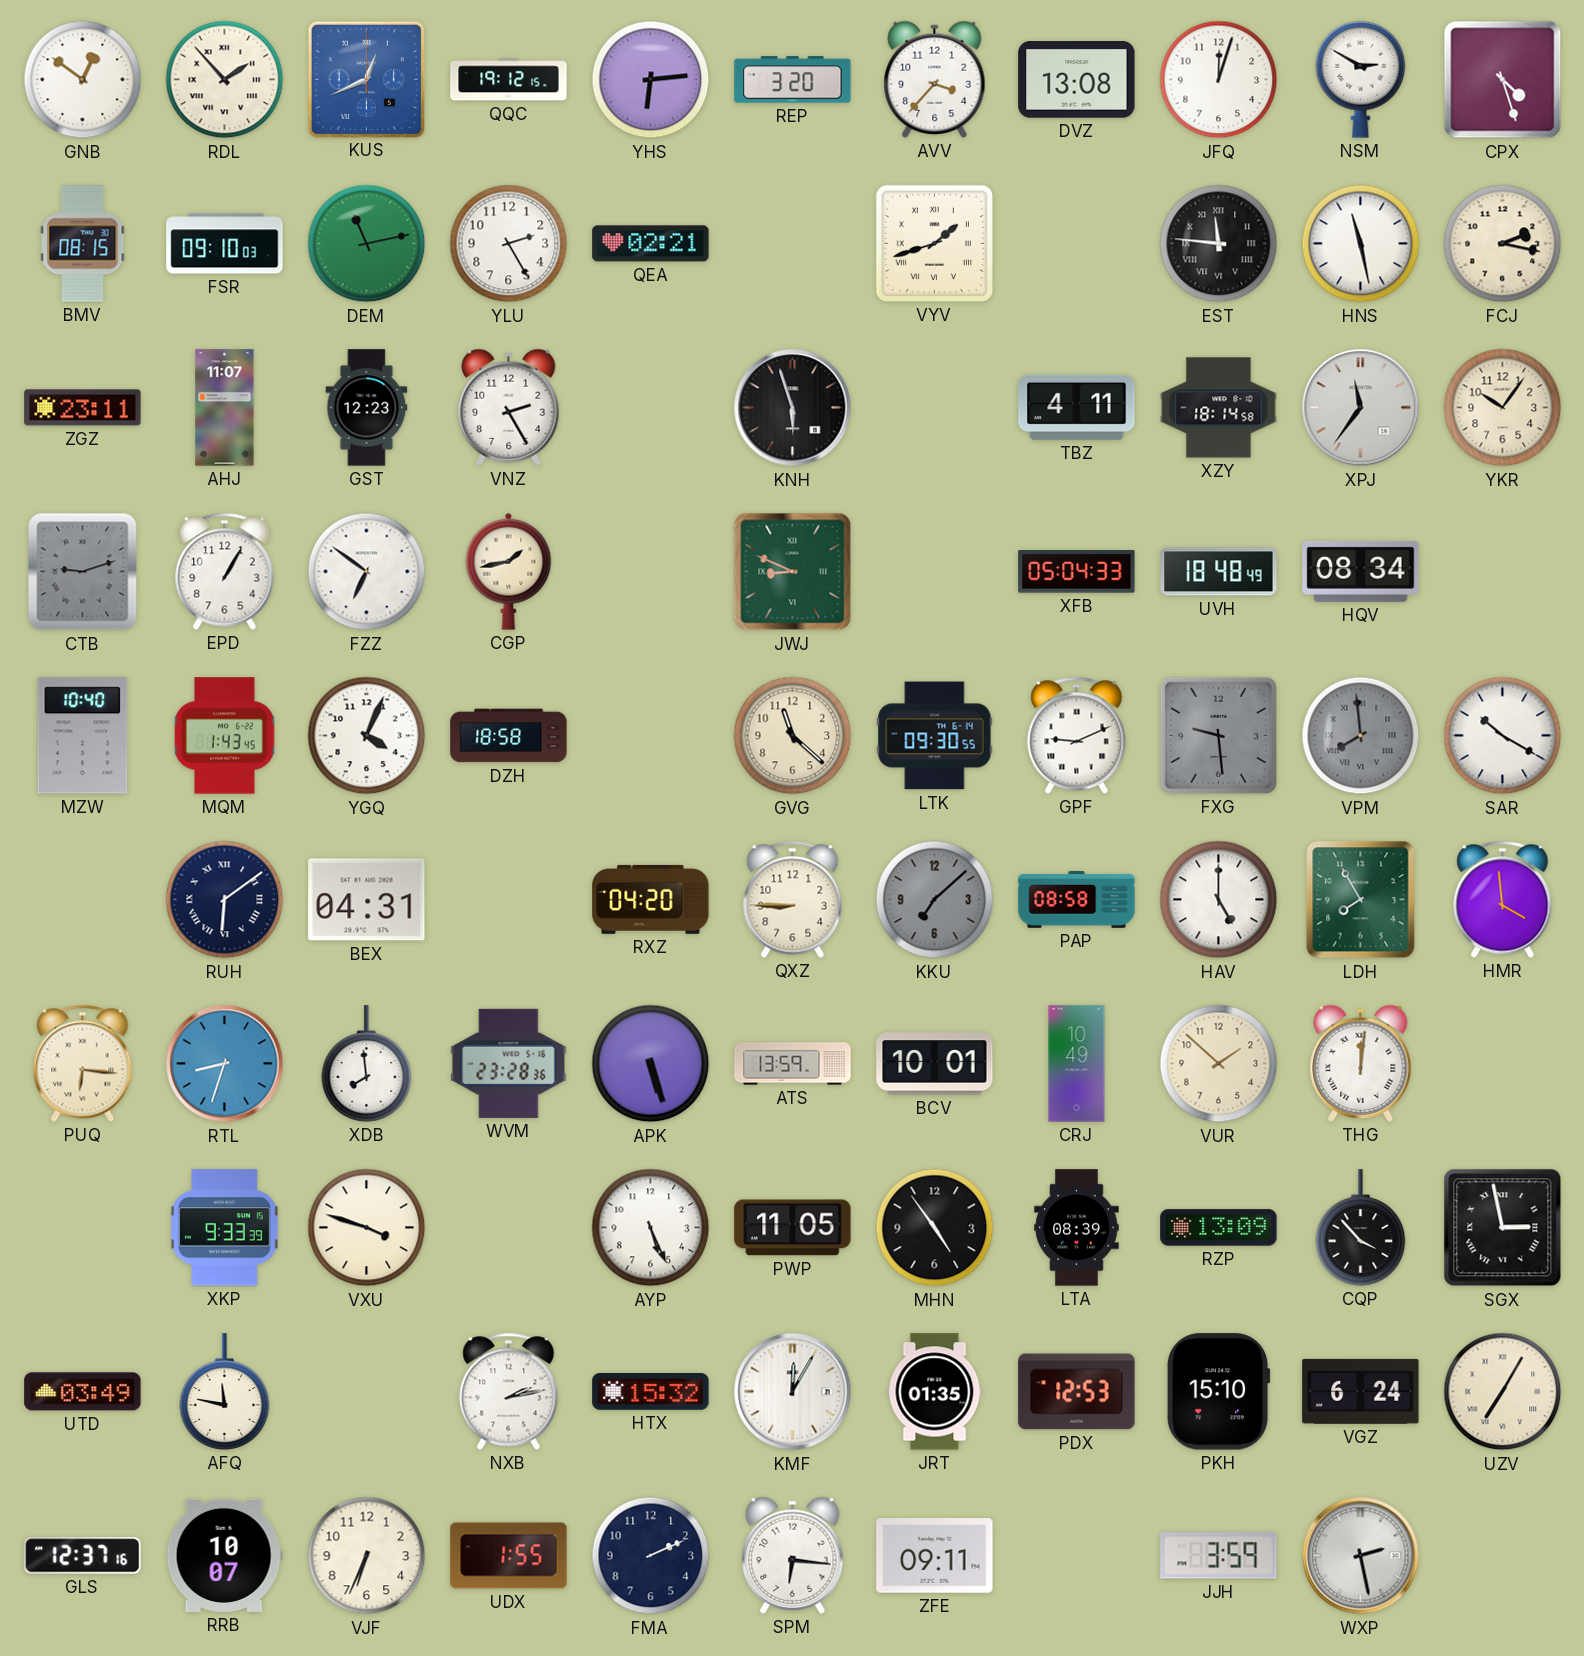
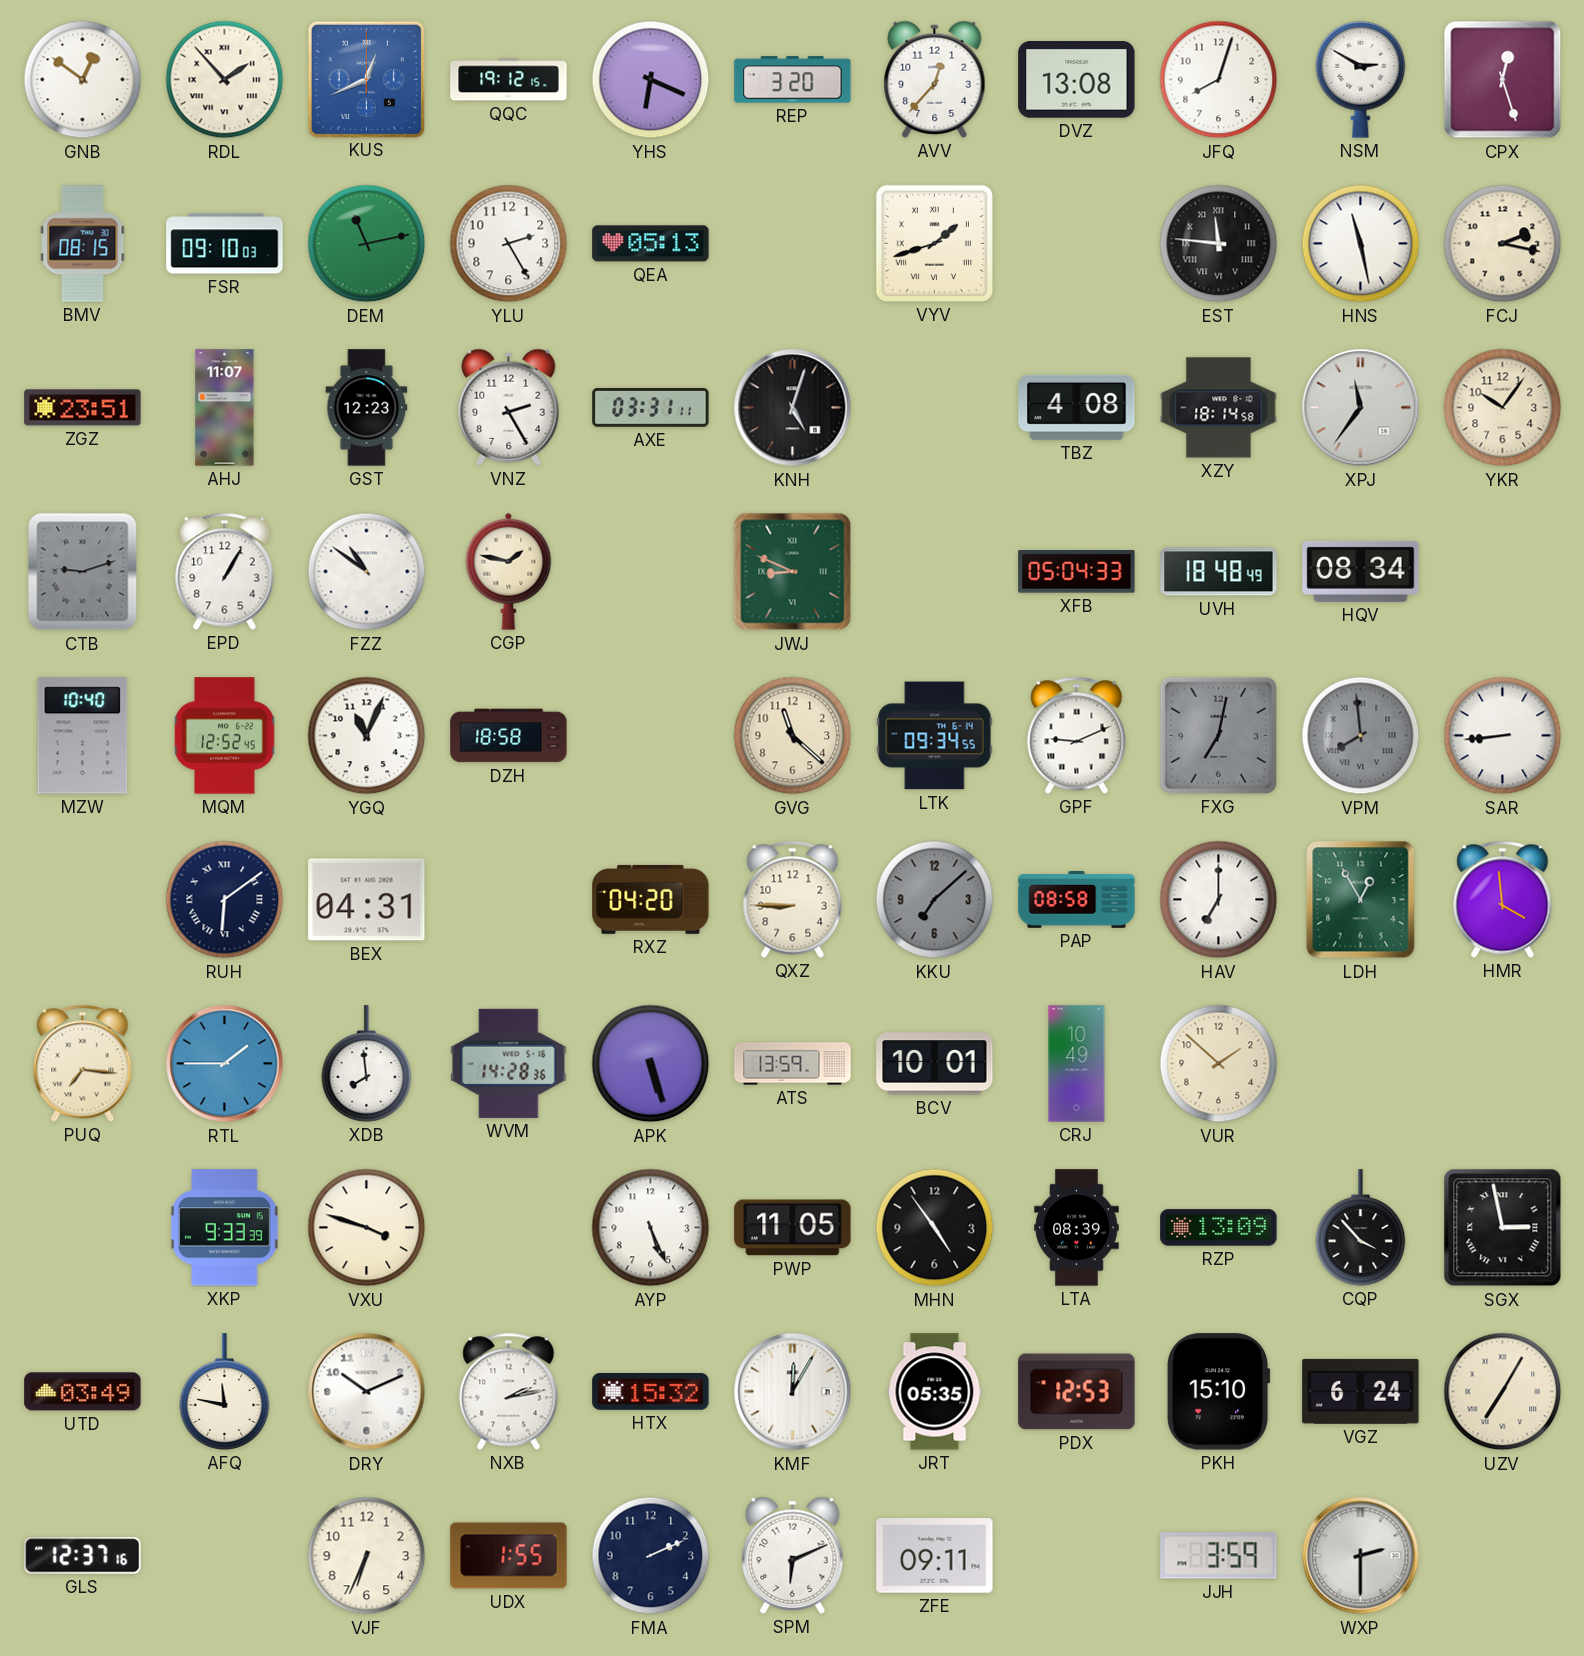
YHS: 6:14 -> 6:19
AVV: 3:37 -> 12:37
JFQ: 12:03 -> 8:03
CPX: 4:27 -> 12:27
QEA: 02:21 -> 05:13
ZGZ: 23:11 -> 23:51
AXE: none -> 03:31
KNH: 5:57 -> 5:03
TBZ: 4:11 -> 4:08
FZZ: 6:51 -> 10:51
CGP: 1:43 -> 1:47
MQM: 1:43 -> 12:52
YGQ: 4:04 -> 11:04
LTK: 09:30 -> 09:34
FXG: 9:29 -> 7:02
SAR: 10:20 -> 8:44
HAV: 5:00 -> 7:00
LDH: 7:55 -> 12:55
PUQ: 6:16 -> 7:16
RTL: 8:33 -> 1:45
WVM: 23:28 -> 14:28
THG: 12:01 -> none
DRY: none -> 10:11
JRT: 01:35 -> 05:35
RRB: 10:07 -> none
SPM: 6:16 -> 6:11
WXP: 2:28 -> 2:30
